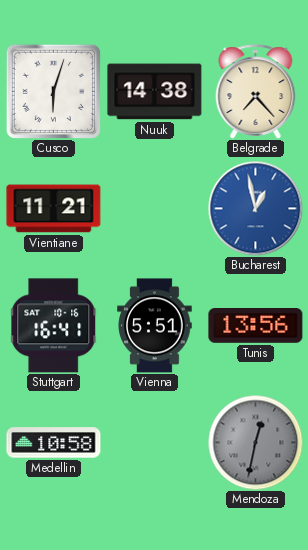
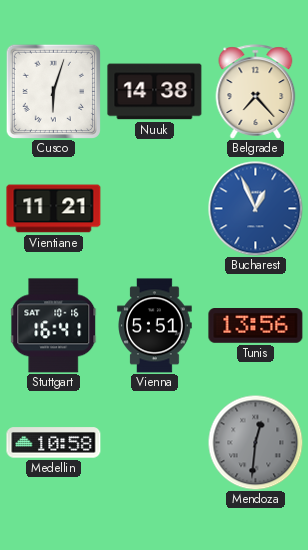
Bucharest: 12:58 -> 12:56
Mendoza: 12:32 -> 12:31
